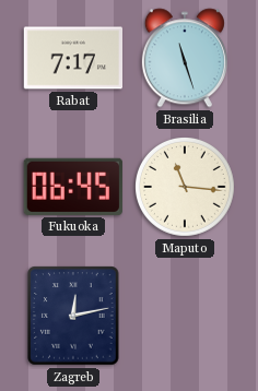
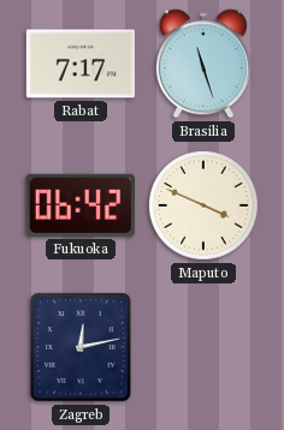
Fukuoka: 06:45 -> 06:42
Maputo: 11:16 -> 3:49
